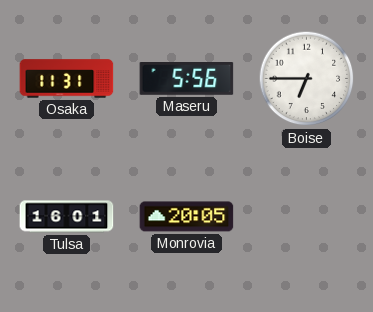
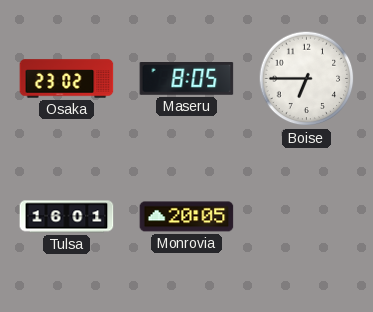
Osaka: 11:31 -> 23:02
Maseru: 5:56 -> 8:05
